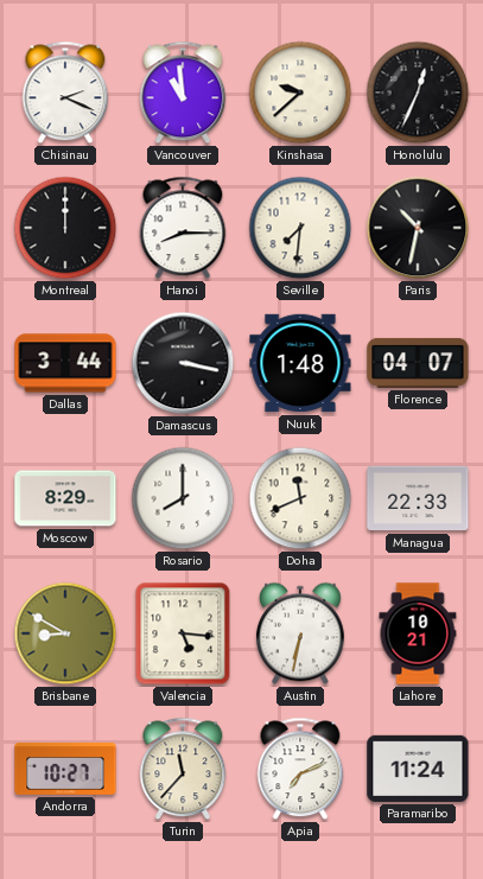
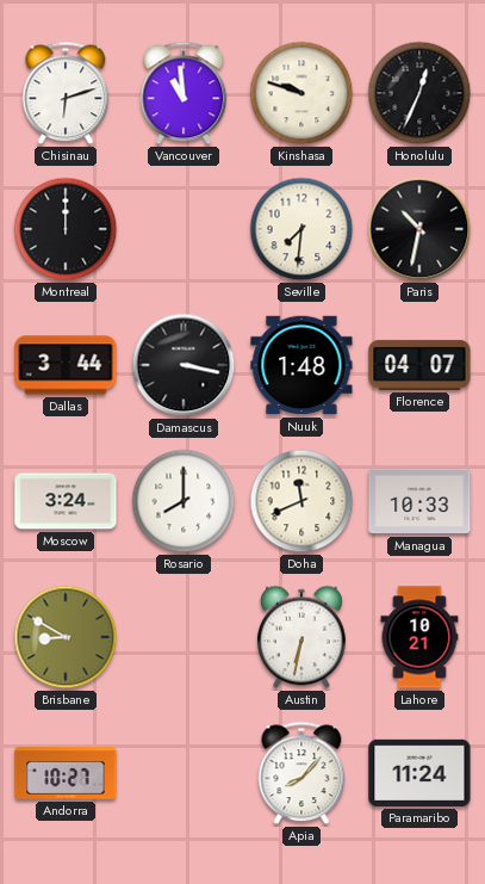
Chisinau: 2:19 -> 6:12
Kinshasa: 9:38 -> 9:48
Hanoi: 8:15 -> none
Moscow: 8:29 -> 3:24
Managua: 22:33 -> 10:33
Valencia: 5:16 -> none
Turin: 11:37 -> none
Apia: 7:11 -> 8:07
